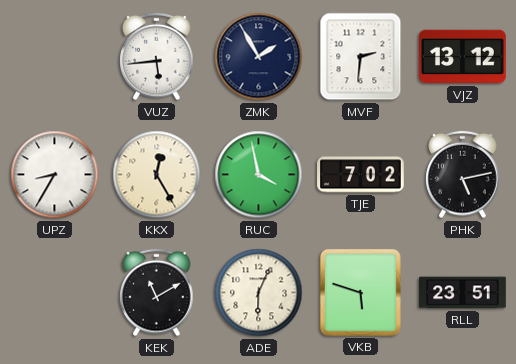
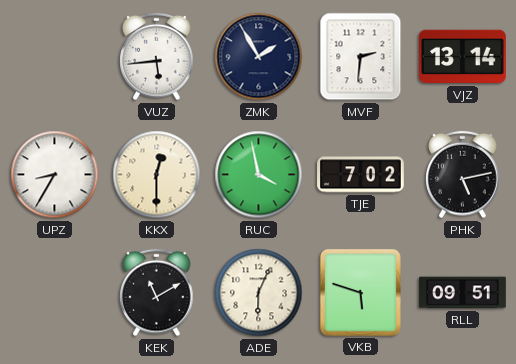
VJZ: 13:12 -> 13:14
KKX: 12:25 -> 12:30
RLL: 23:51 -> 09:51
